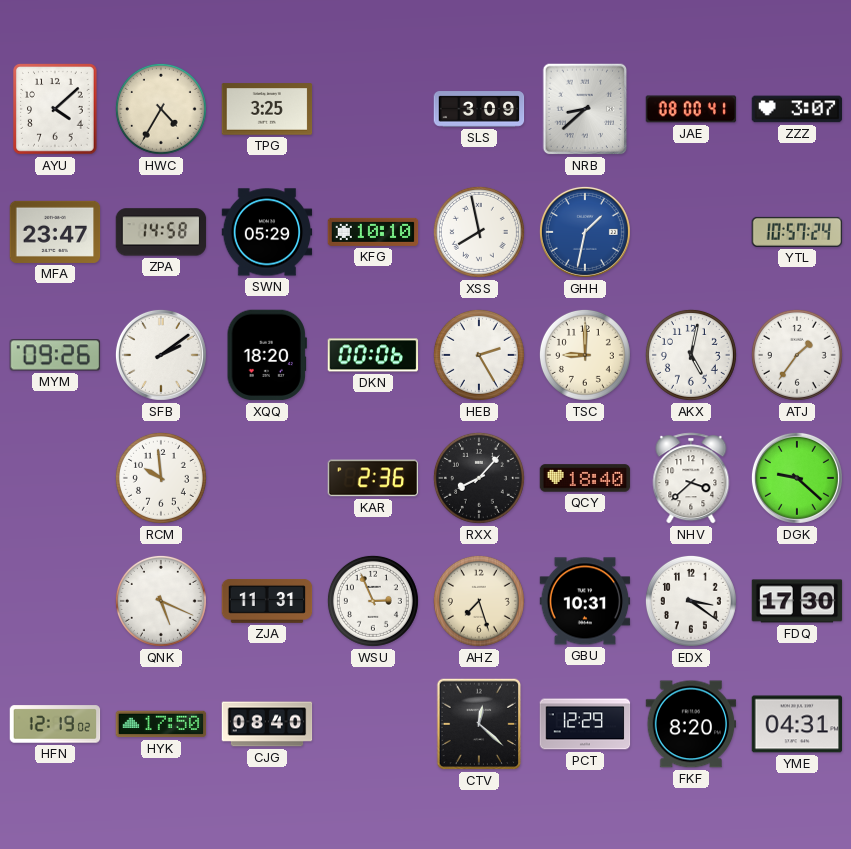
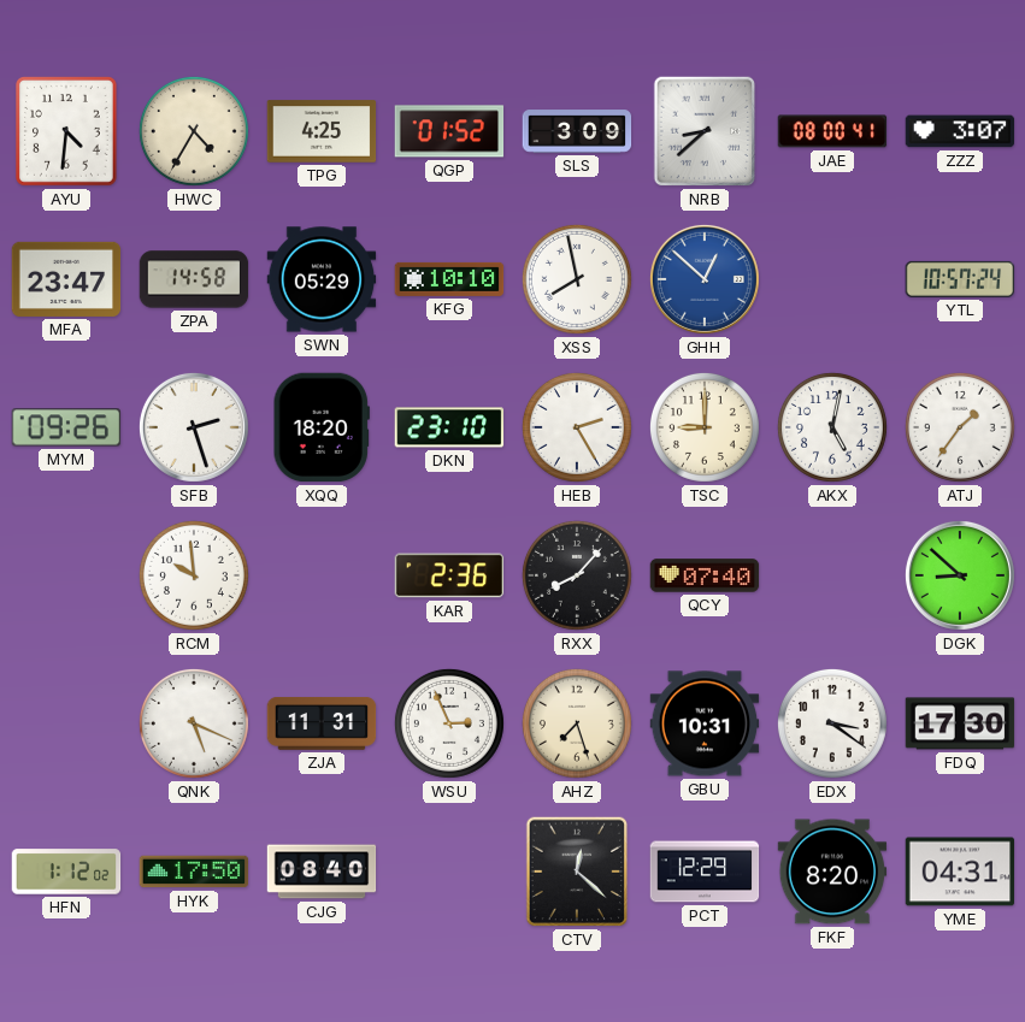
AYU: 4:08 -> 4:31
TPG: 3:25 -> 4:25
QGP: none -> 01:52
GHH: 1:32 -> 12:52
SFB: 2:09 -> 2:27
DKN: 00:06 -> 23:10
QCY: 18:40 -> 07:40
NHV: 3:38 -> none
DGK: 9:22 -> 8:52
HFN: 12:19 -> 1:12
